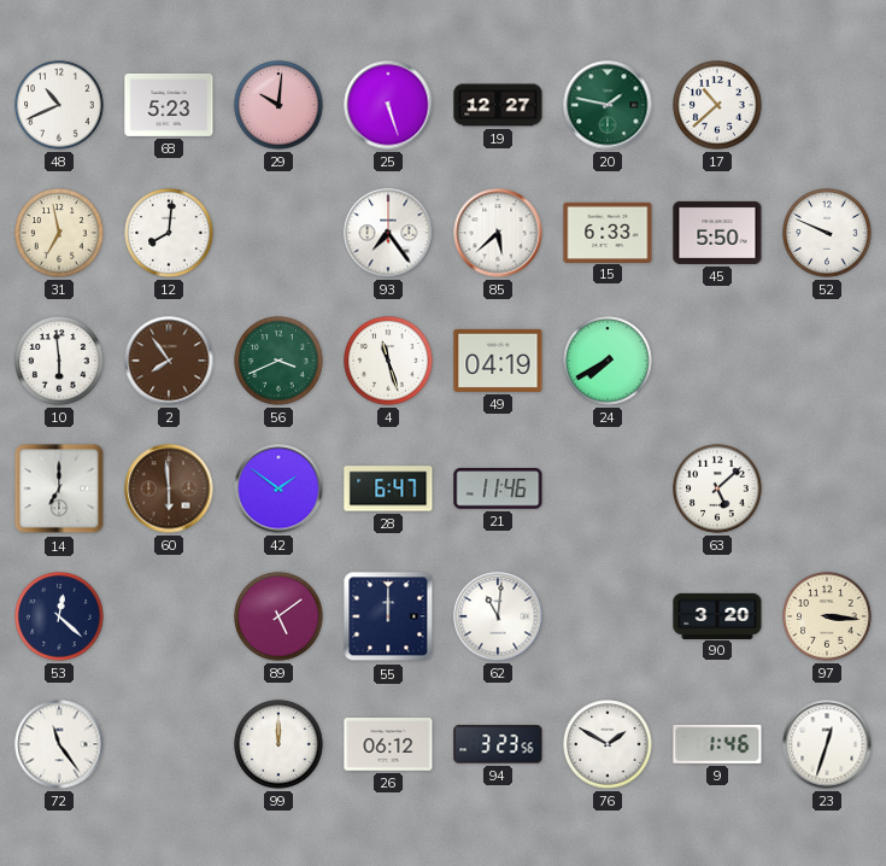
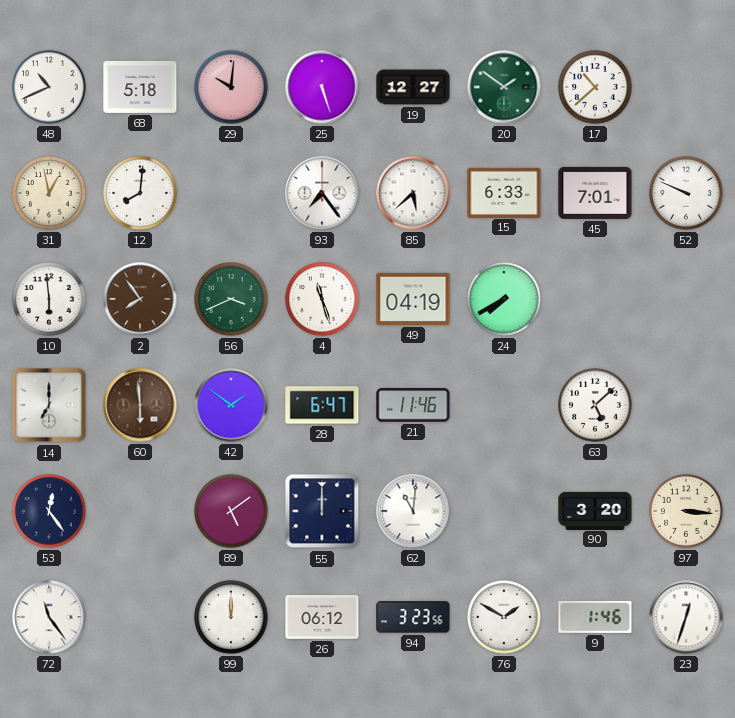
68: 5:23 -> 5:18
20: 1:47 -> 1:51
31: 6:58 -> 12:58
45: 5:50 -> 7:01
53: 12:22 -> 12:24
